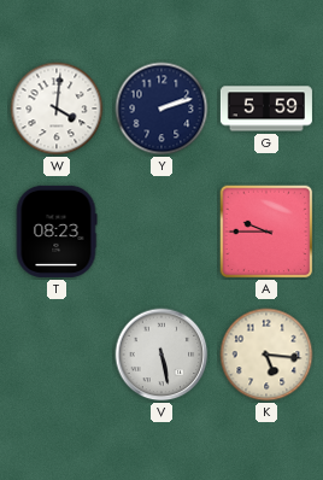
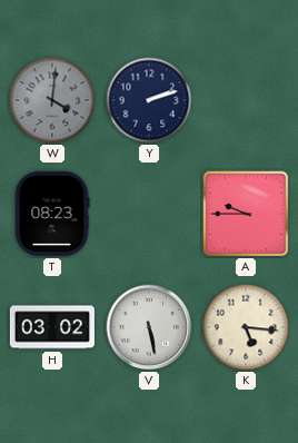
W dial: white -> grey
G: 5:59 -> none
H: none -> 03:02
